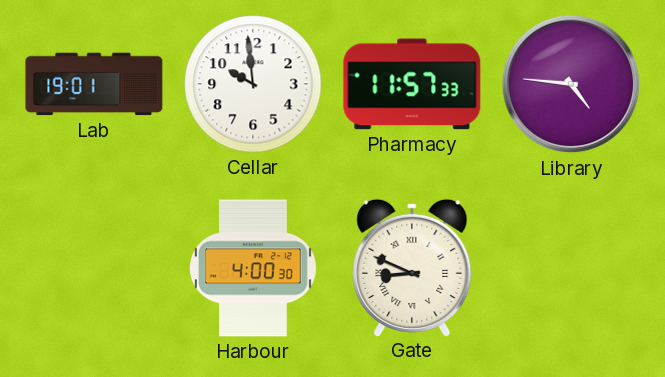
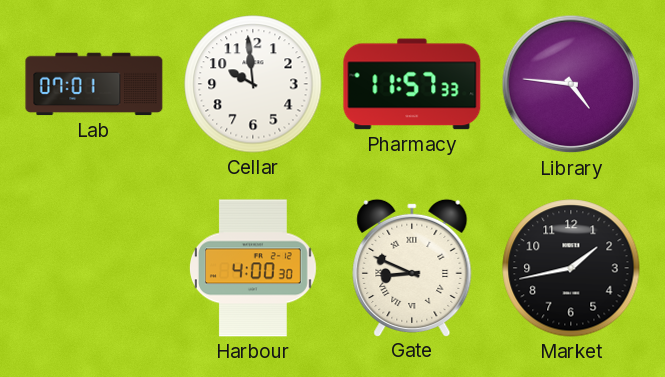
Lab: 19:01 -> 07:01
Market: none -> 1:43
